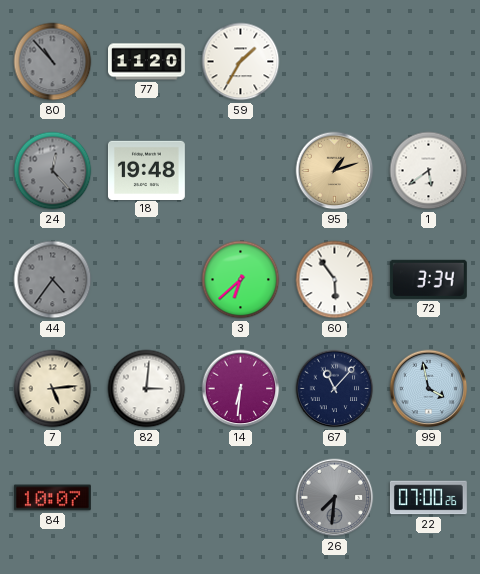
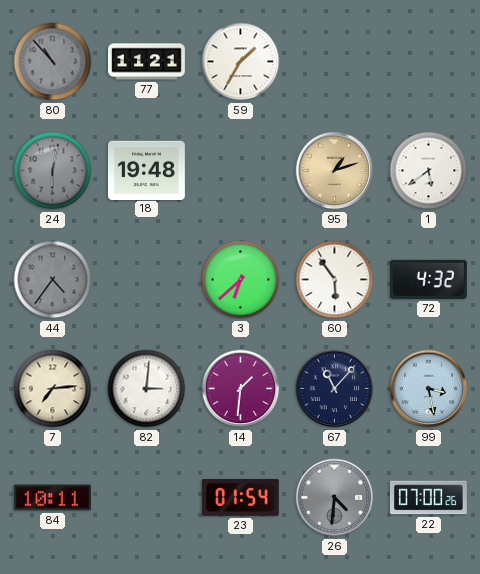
77: 11:20 -> 11:21
24: 12:23 -> 6:02
72: 3:34 -> 4:32
7: 5:14 -> 7:14
14: 6:31 -> 1:31
99: 3:58 -> 3:28
84: 10:07 -> 10:11
23: none -> 01:54
26: 7:31 -> 4:31
